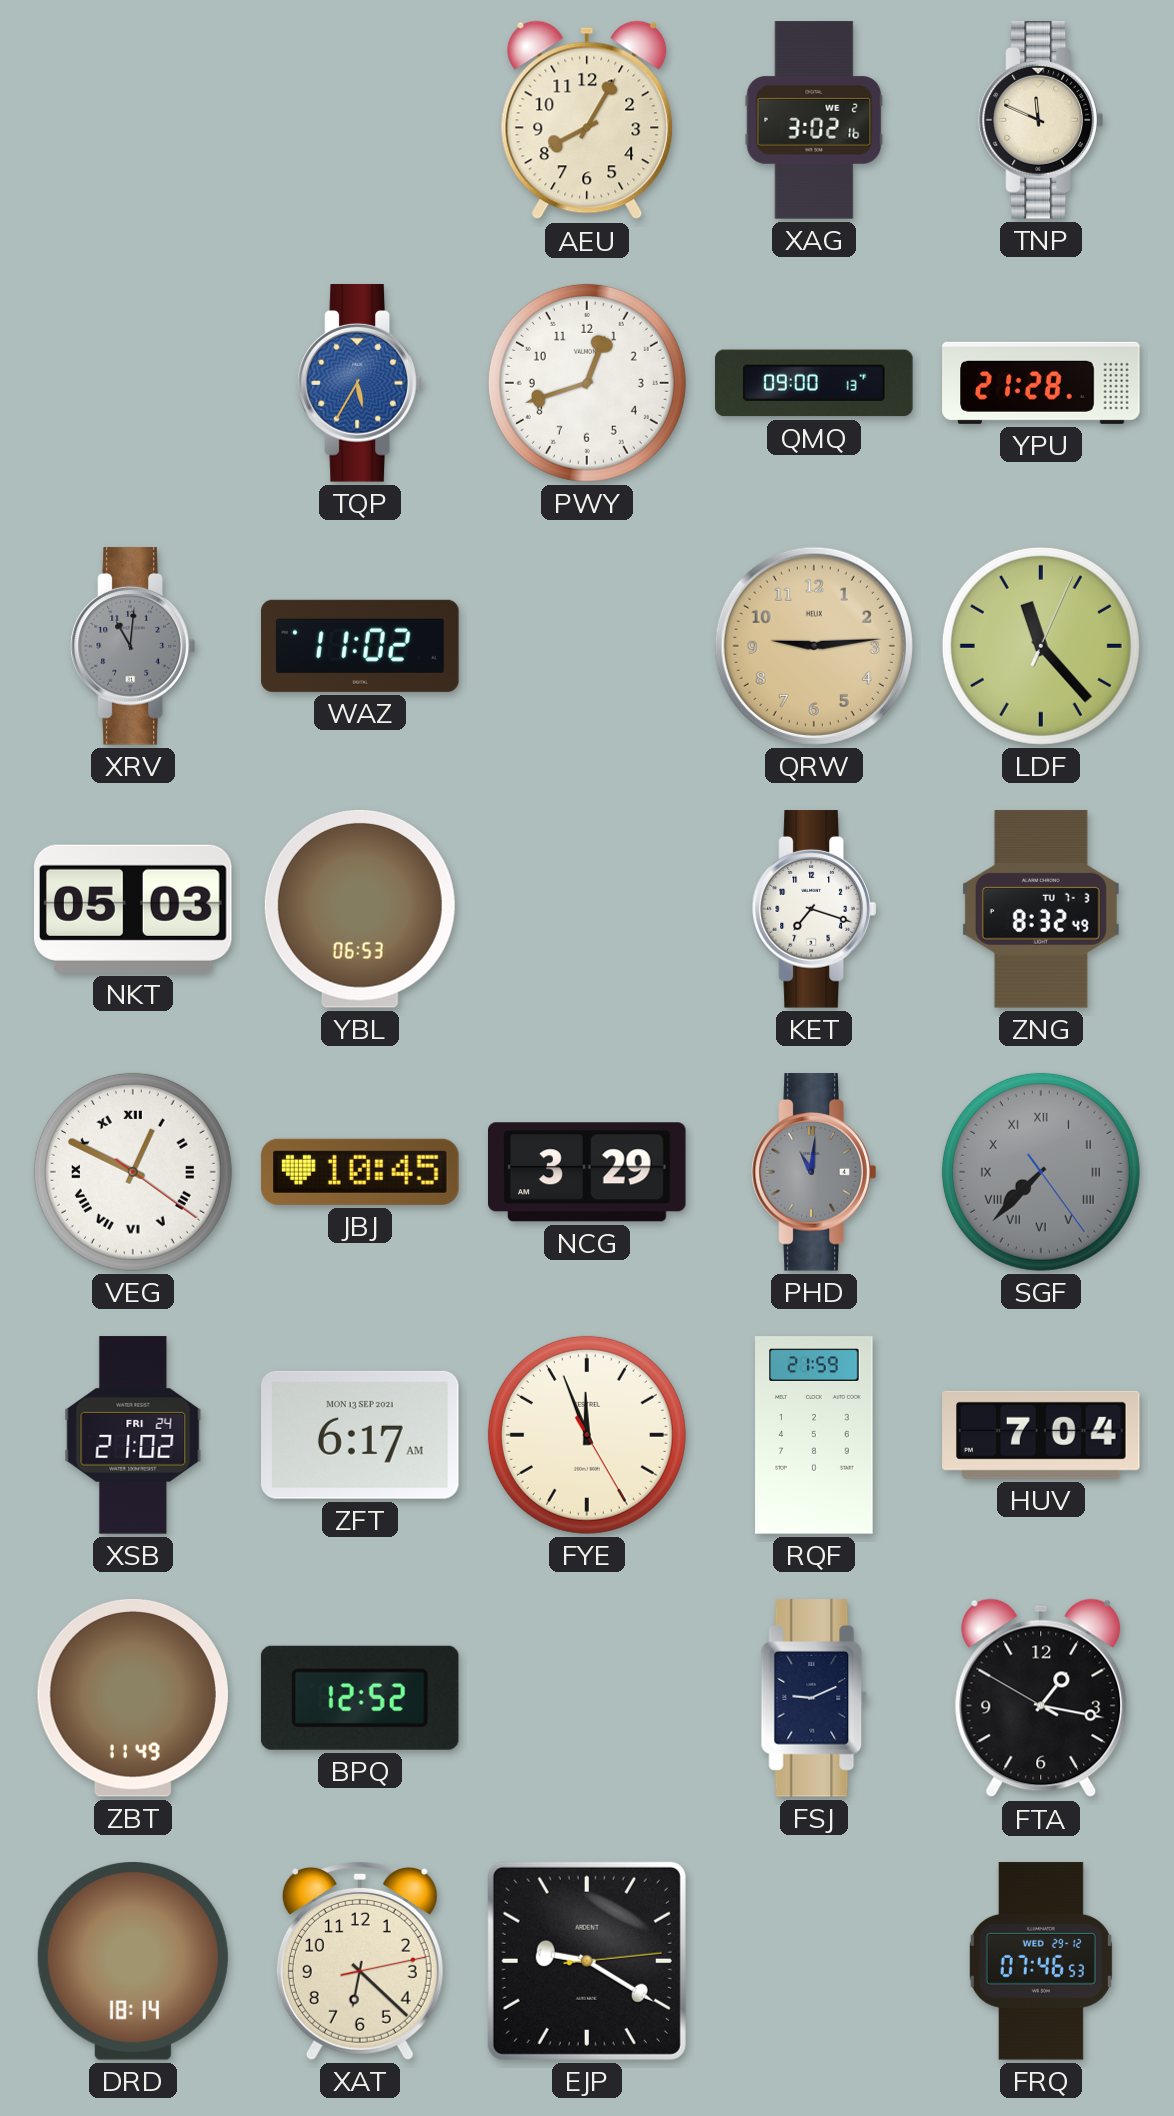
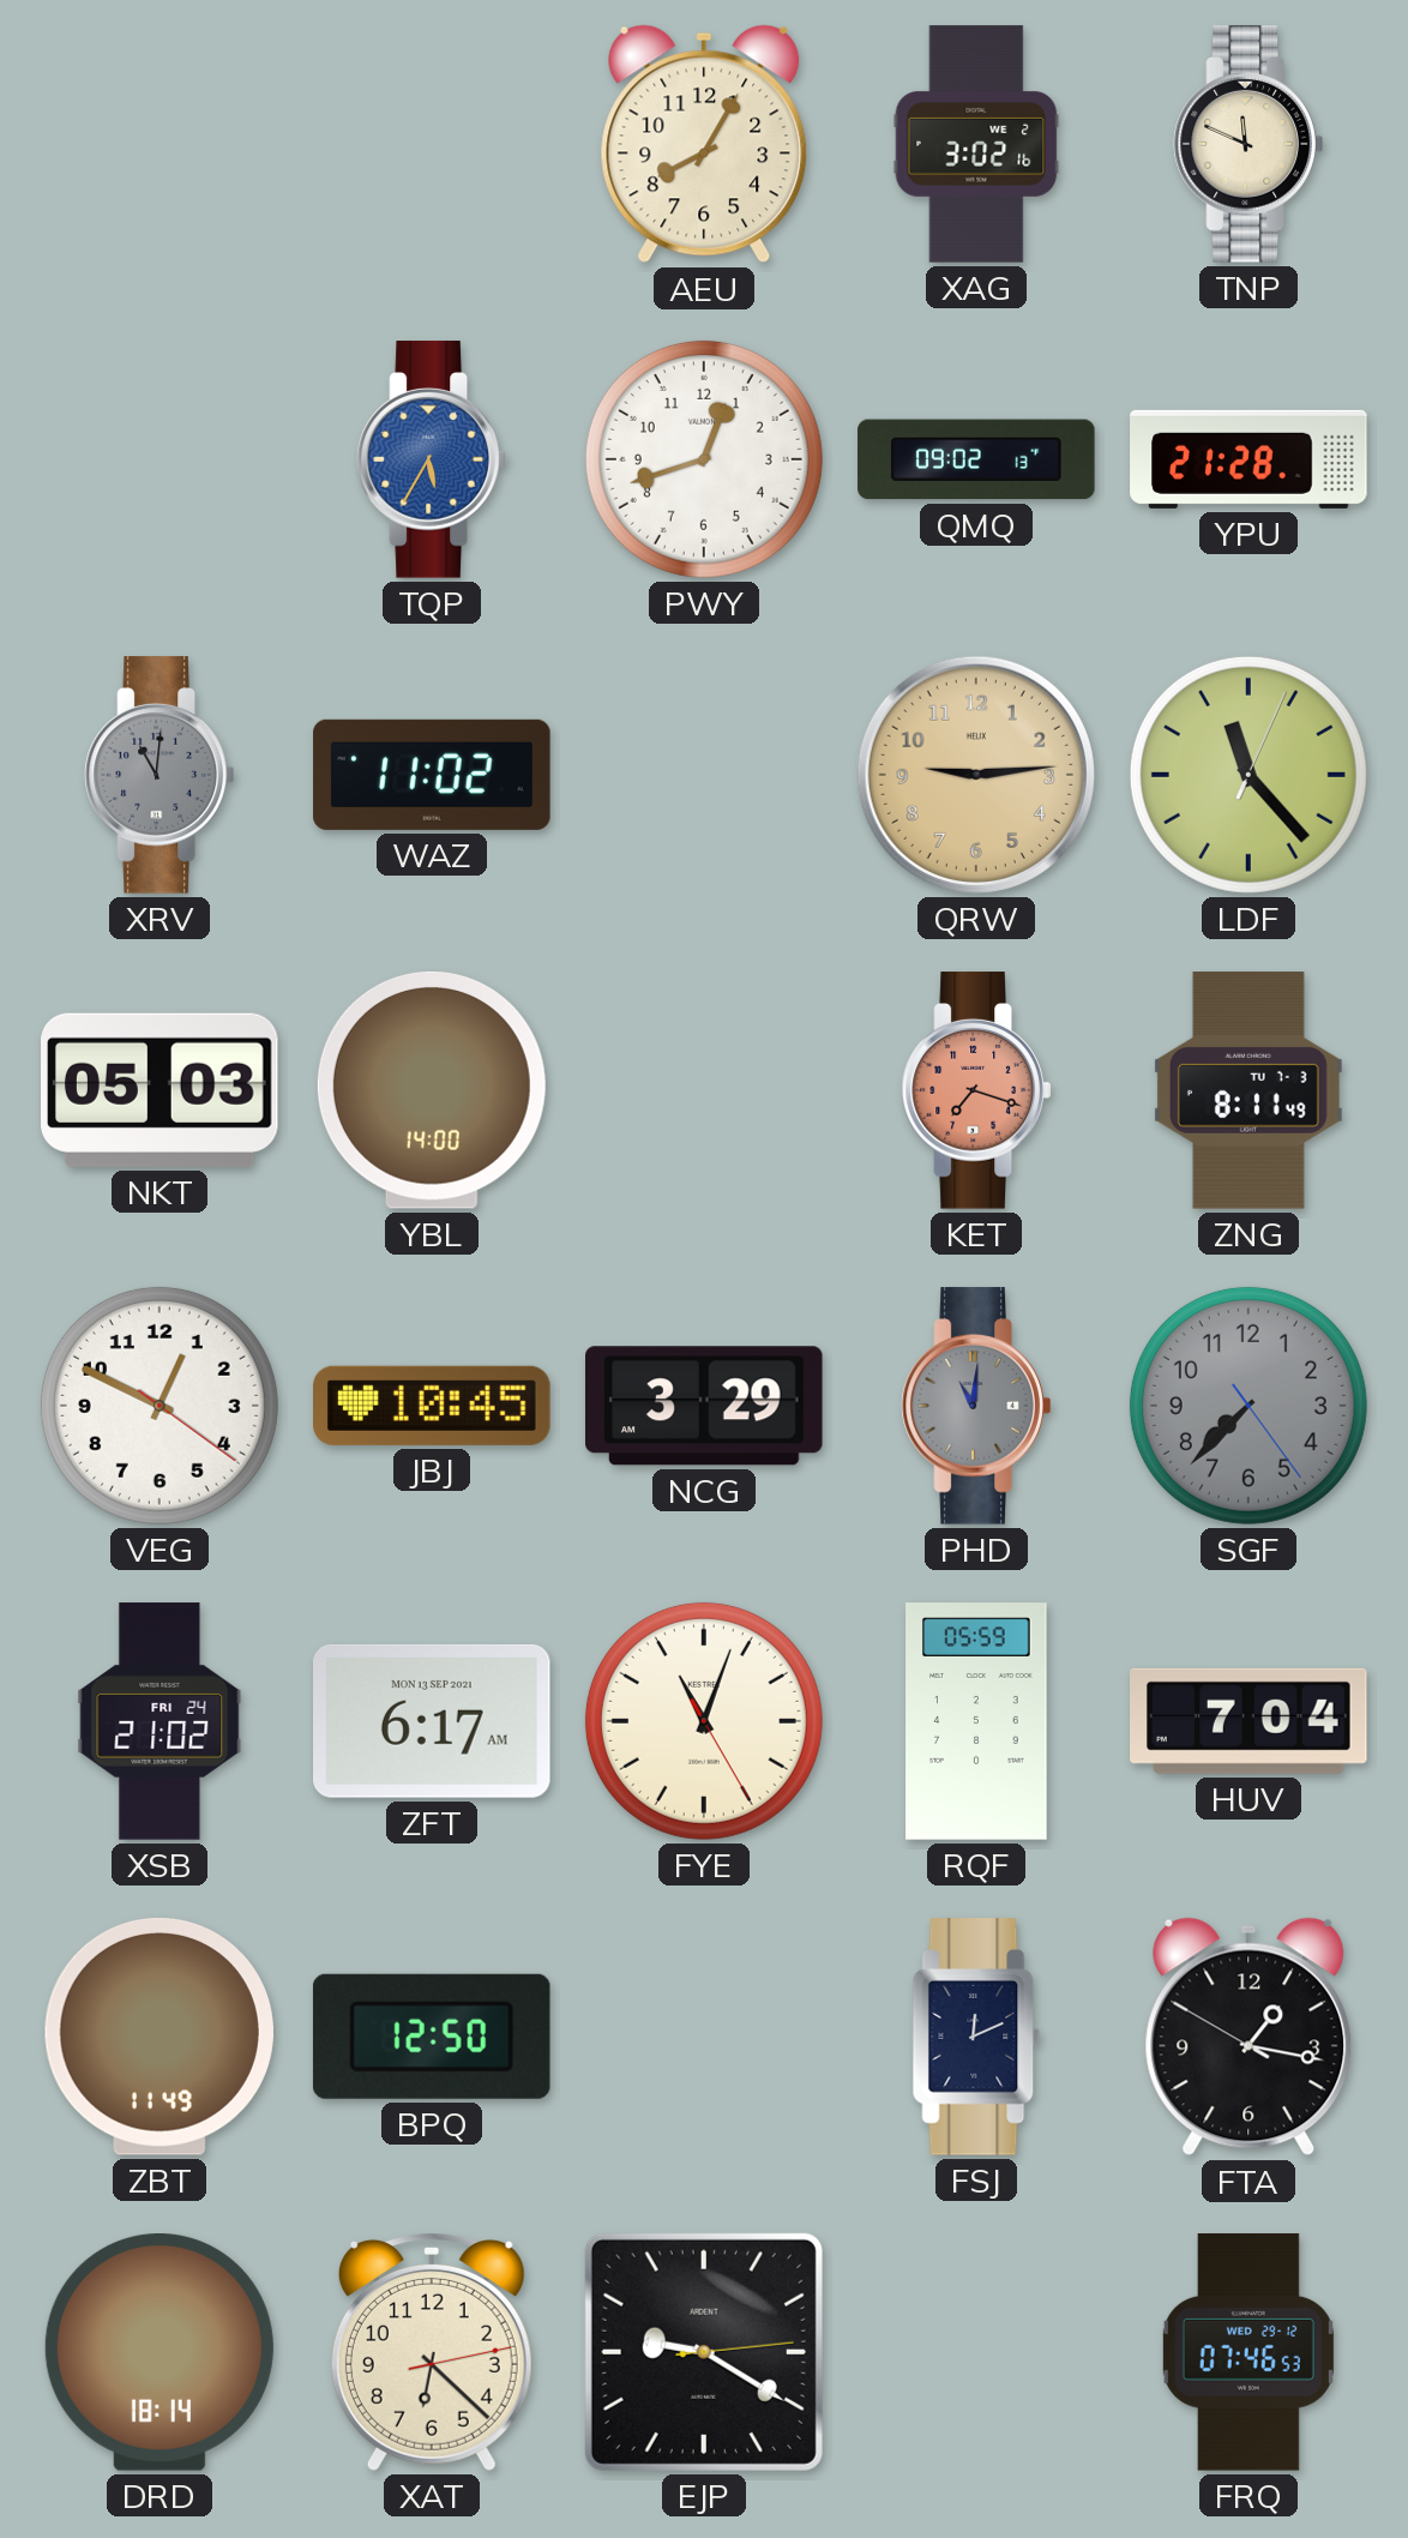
QMQ: 09:00 -> 09:02
YBL: 06:53 -> 14:00
KET dial: white -> salmon
ZNG: 8:32 -> 8:11
VEG numerals: Roman -> Arabic
SGF numerals: Roman -> Arabic
FYE: 11:56 -> 11:03
RQF: 21:59 -> 05:59
BPQ: 12:52 -> 12:50
FSJ: 9:11 -> 12:11
